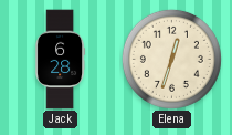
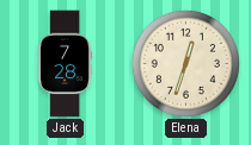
Jack: 6:28 -> 7:28
